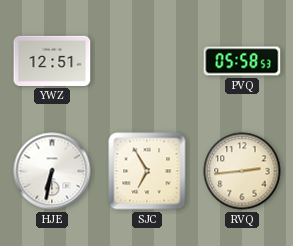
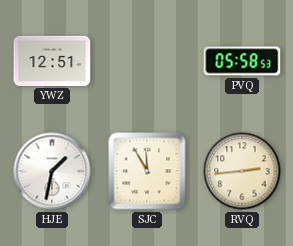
HJE: 6:32 -> 1:32
SJC: 6:55 -> 11:55
